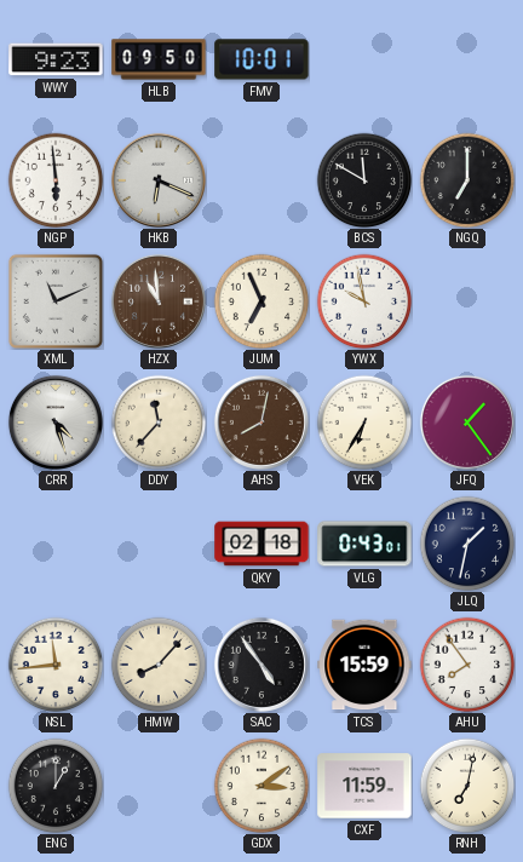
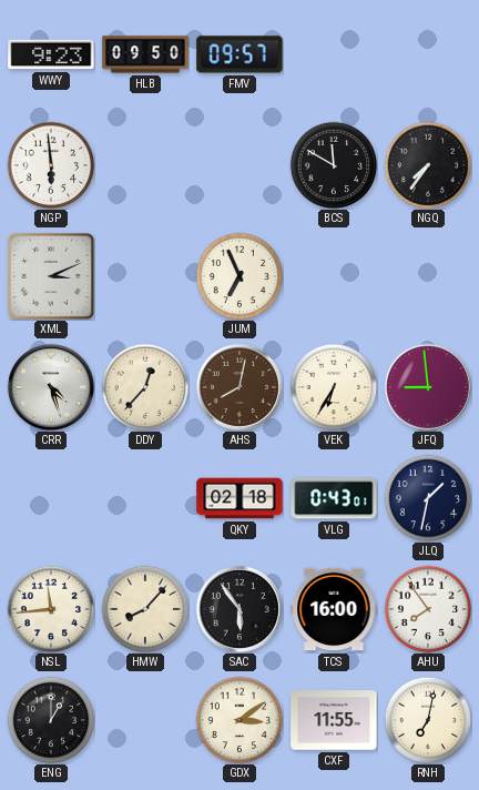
FMV: 10:01 -> 09:57
HKB: 6:19 -> none
NGQ: 7:00 -> 7:36
XML: 11:11 -> 3:11
HZX: 10:59 -> none
YWX: 9:58 -> none
DDY: 11:37 -> 12:37
JFQ: 1:24 -> 8:59
SAC: 4:54 -> 5:54
TCS: 15:59 -> 16:00
CXF: 11:59 -> 11:55
